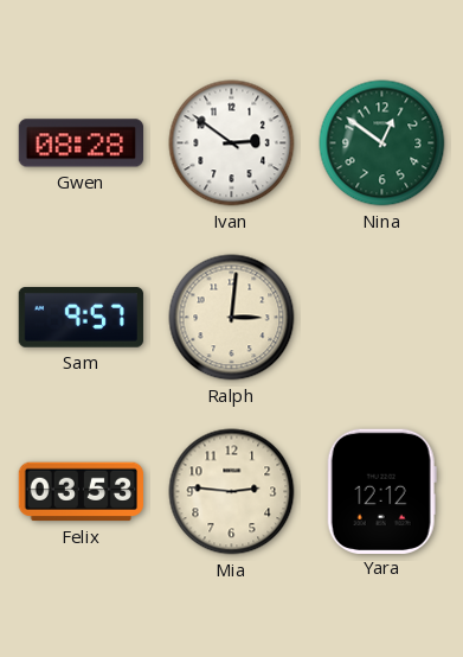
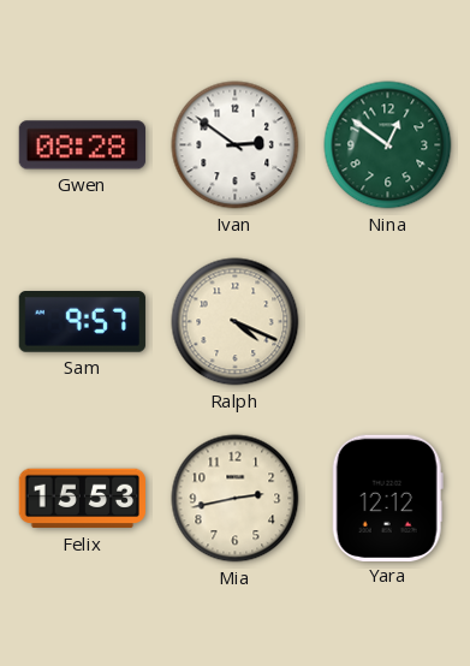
Ralph: 3:01 -> 4:19
Felix: 03:53 -> 15:53
Mia: 2:46 -> 2:43
